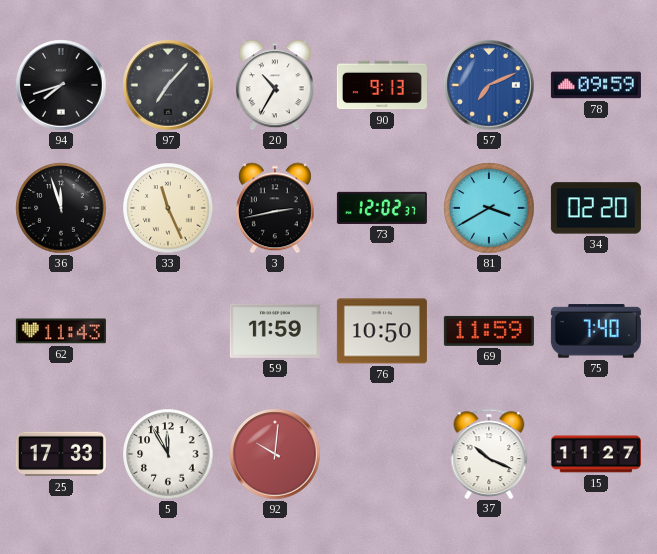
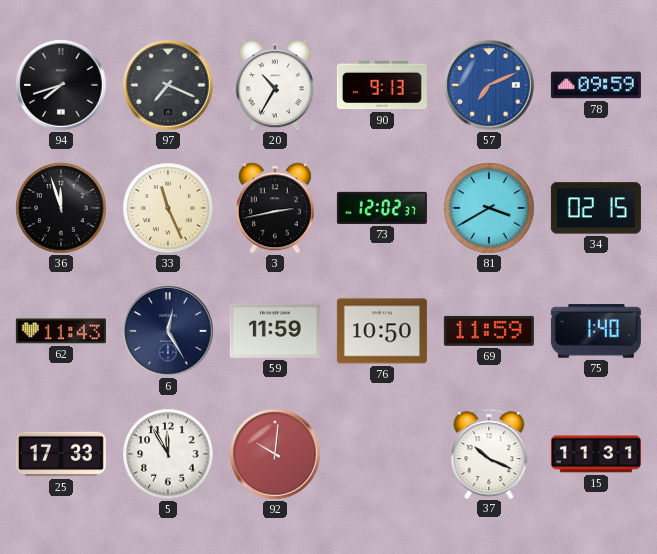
97: 7:07 -> 7:19
34: 02:20 -> 02:15
6: none -> 12:25
75: 7:40 -> 1:40
15: 11:27 -> 11:31
